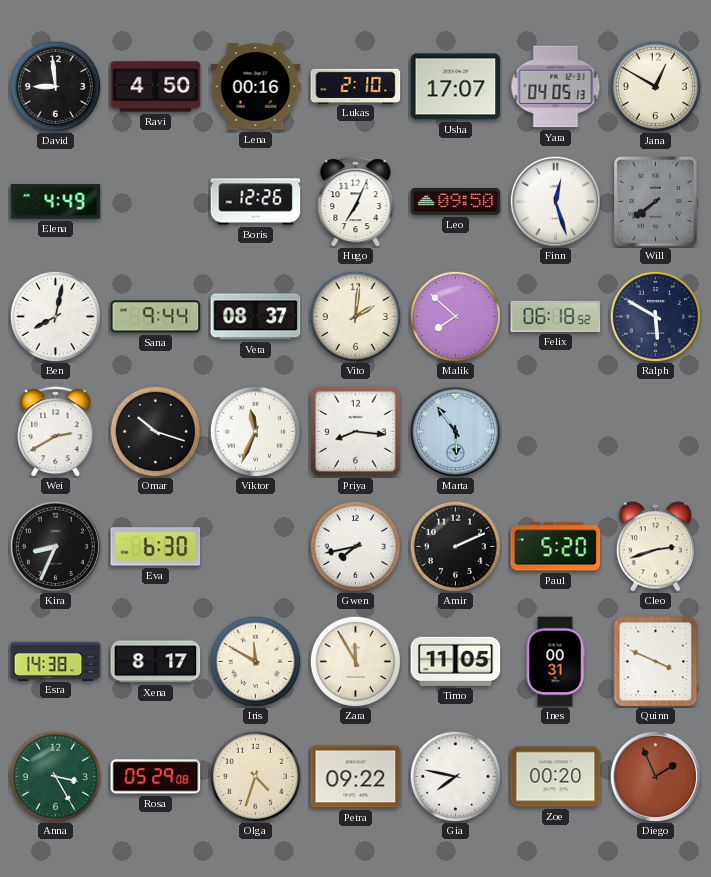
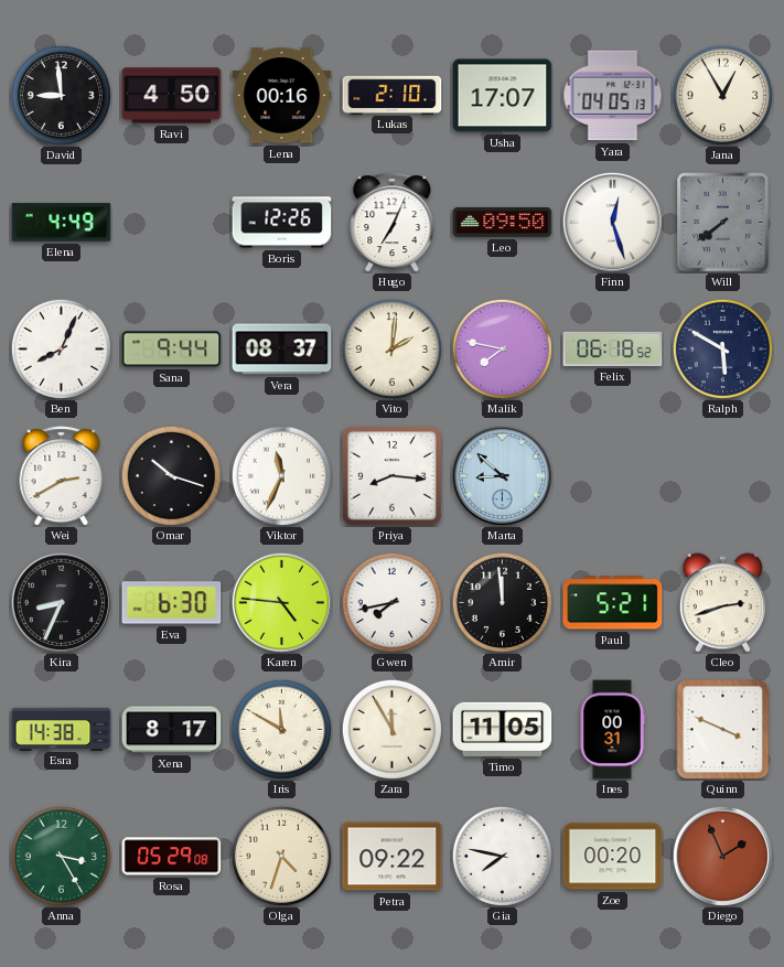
Jana: 12:50 -> 12:55
Ben: 8:02 -> 8:04
Malik: 7:52 -> 7:47
Marta: 5:54 -> 8:52
Karen: none -> 4:46
Amir: 2:11 -> 11:59
Paul: 5:20 -> 5:21
